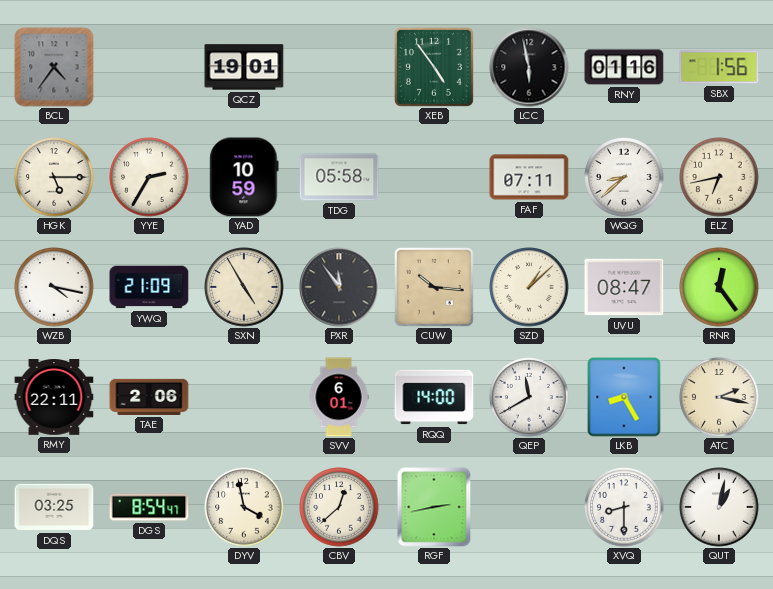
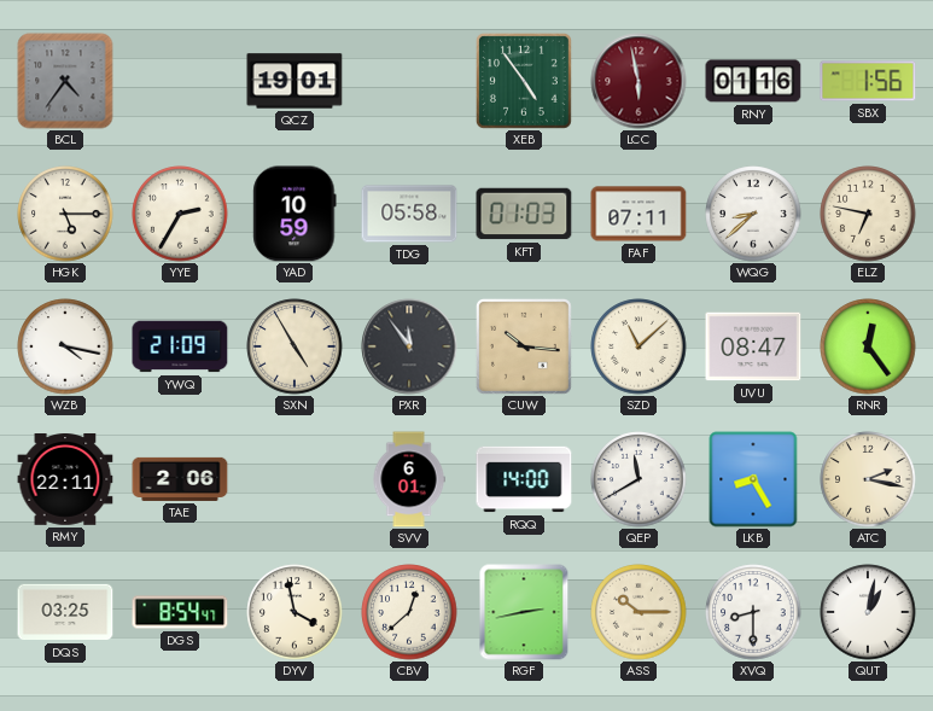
LCC dial: black -> burgundy
KFT: none -> 01:03
ELZ: 6:43 -> 6:47
SZD: 1:08 -> 11:08
ASS: none -> 10:15
